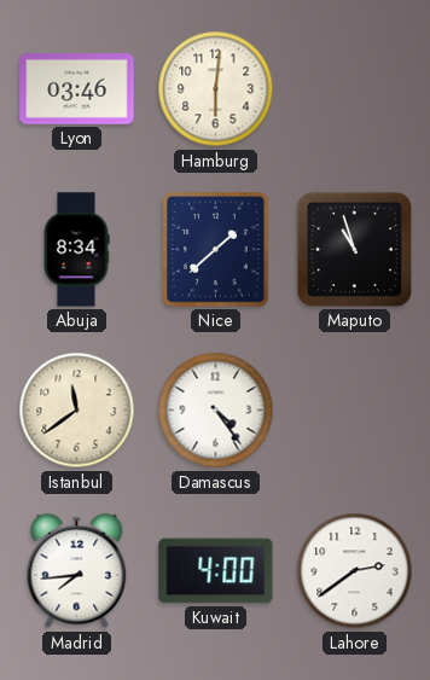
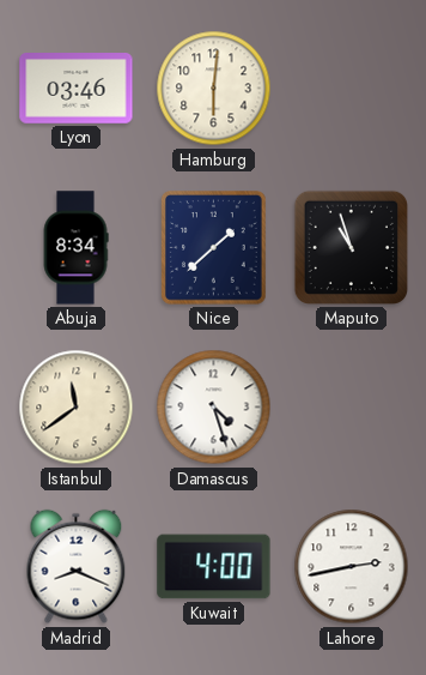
Damascus: 4:24 -> 4:27
Madrid: 7:44 -> 8:19
Lahore: 2:39 -> 2:43
